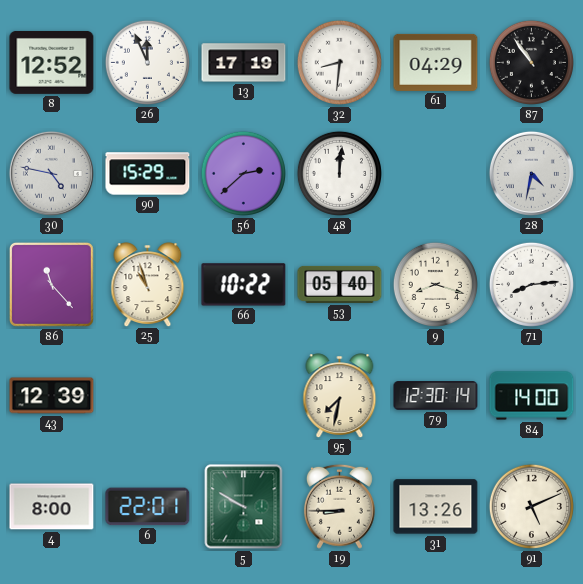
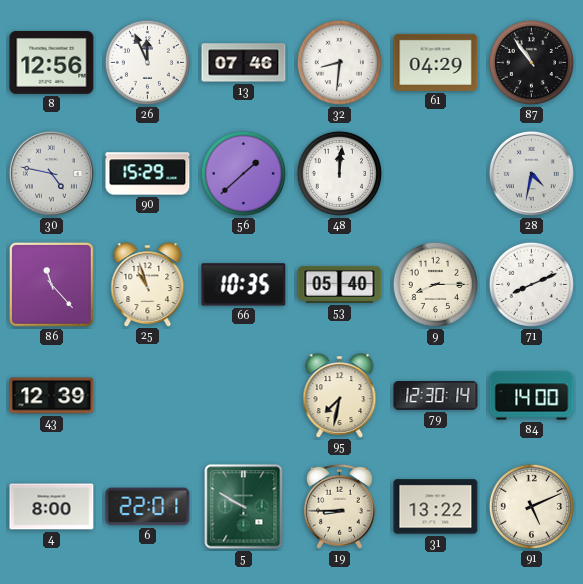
8: 12:52 -> 12:56
13: 17:19 -> 07:46
56: 2:38 -> 1:38
66: 10:22 -> 10:35
9: 8:18 -> 8:15
71: 8:14 -> 8:11
31: 13:26 -> 13:22
